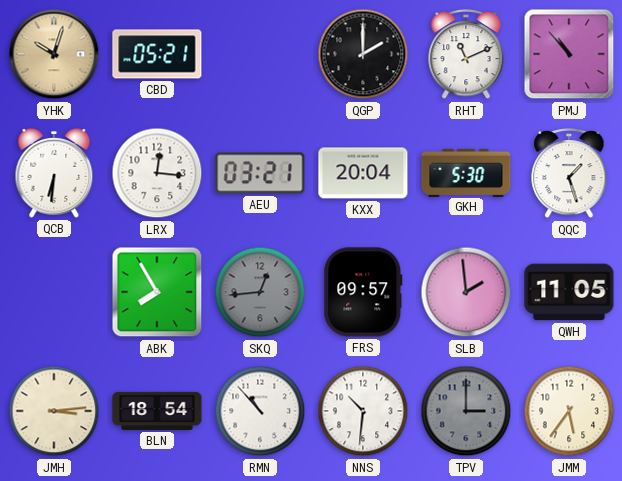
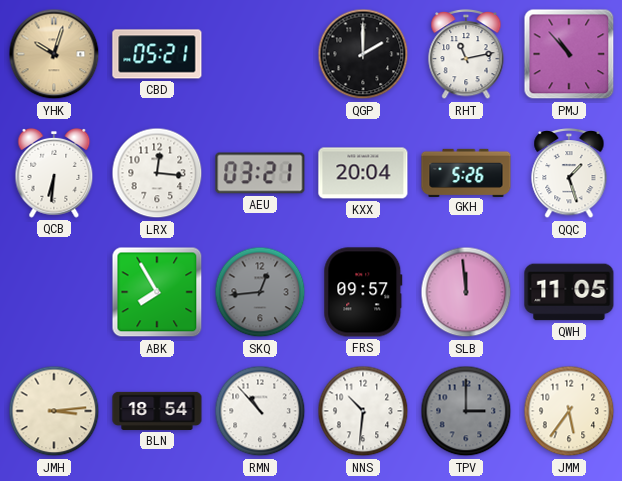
RHT: 11:11 -> 11:13
GKH: 5:30 -> 5:26
SLB: 1:59 -> 11:59
